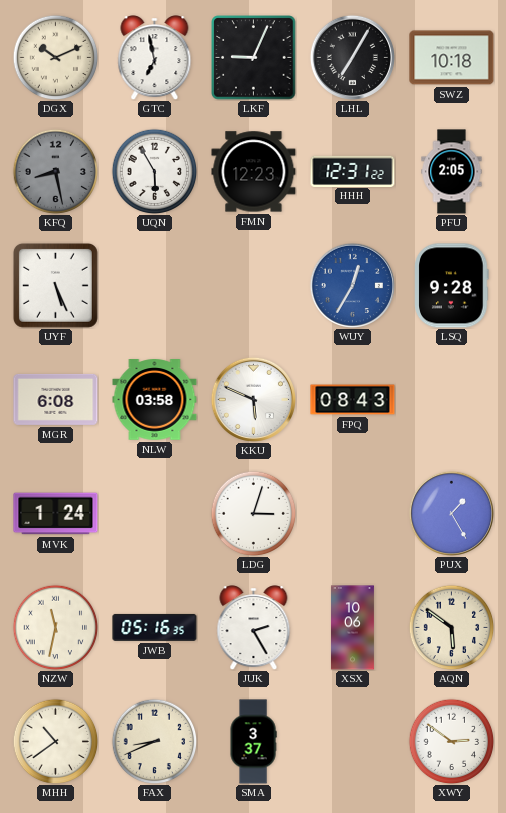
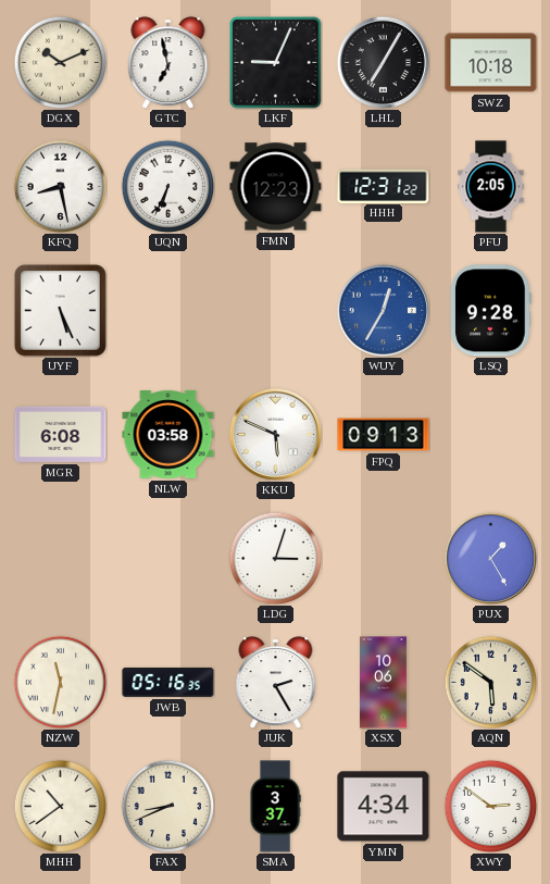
KFQ dial: grey -> white
UQN: 5:55 -> 6:34
FPQ: 08:43 -> 09:13
MVK: 1:24 -> none
YMN: none -> 4:34
